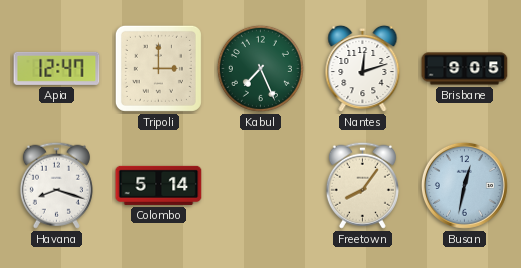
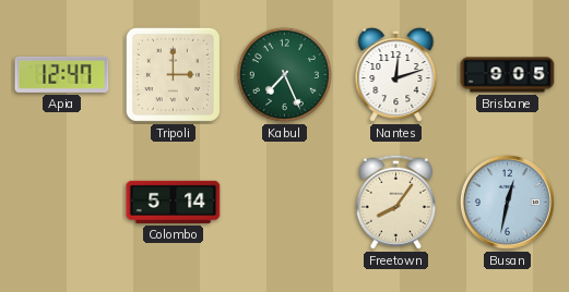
Havana: 8:18 -> none
